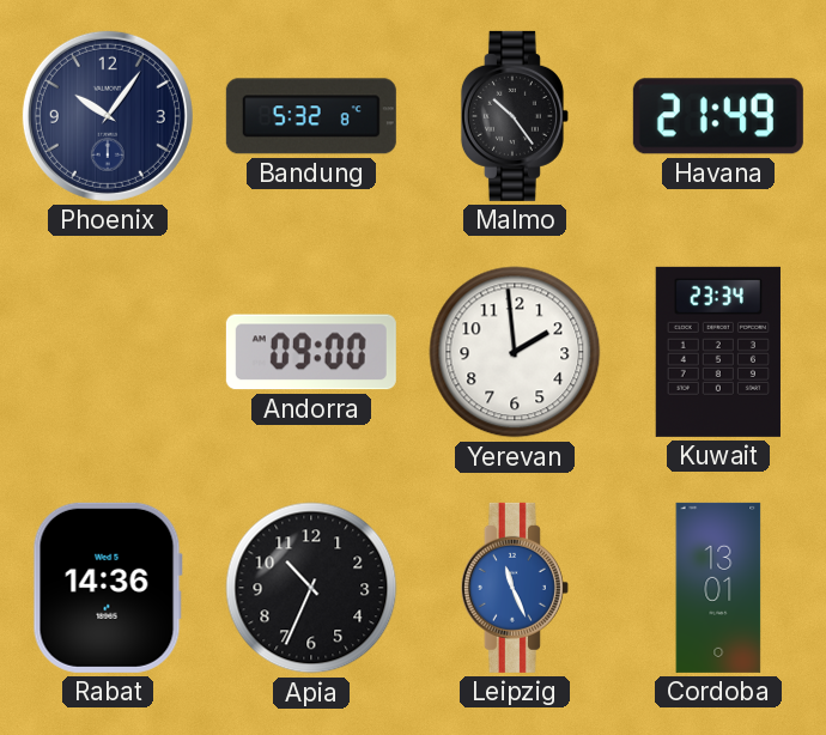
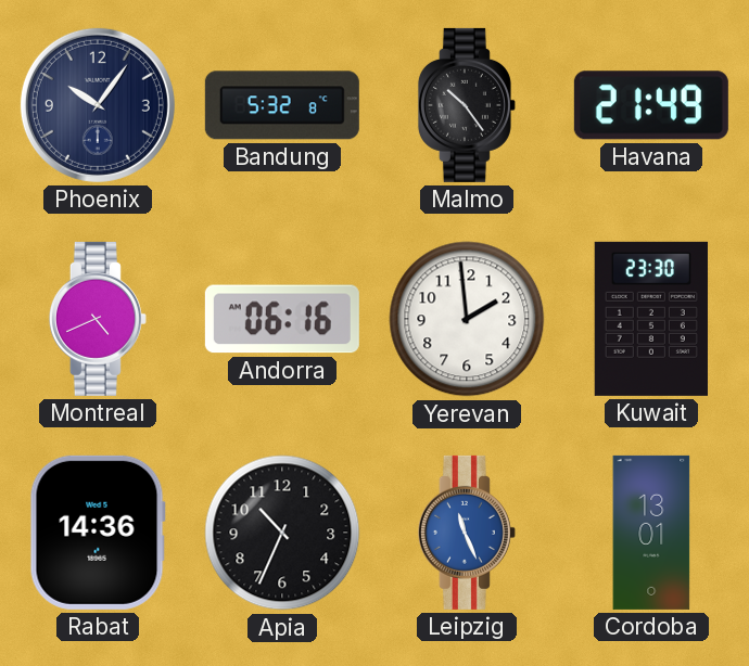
Montreal: none -> 4:41
Andorra: 09:00 -> 06:16
Kuwait: 23:34 -> 23:30
